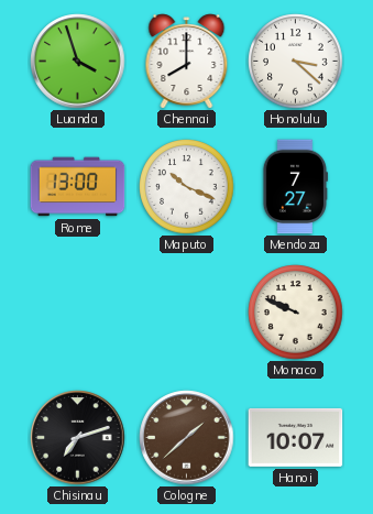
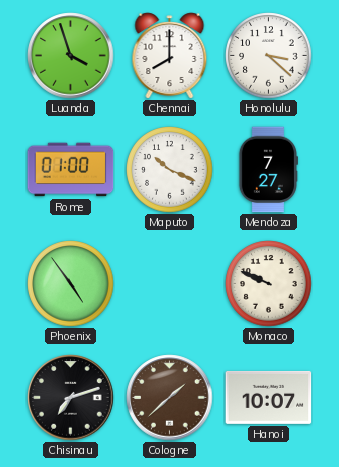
Rome: 13:00 -> 01:00
Phoenix: none -> 4:54
